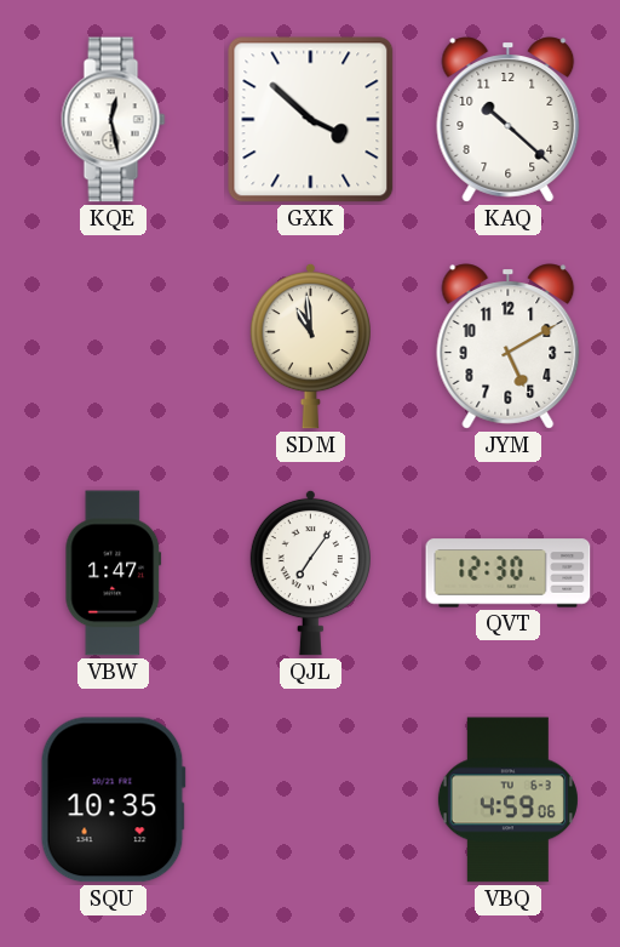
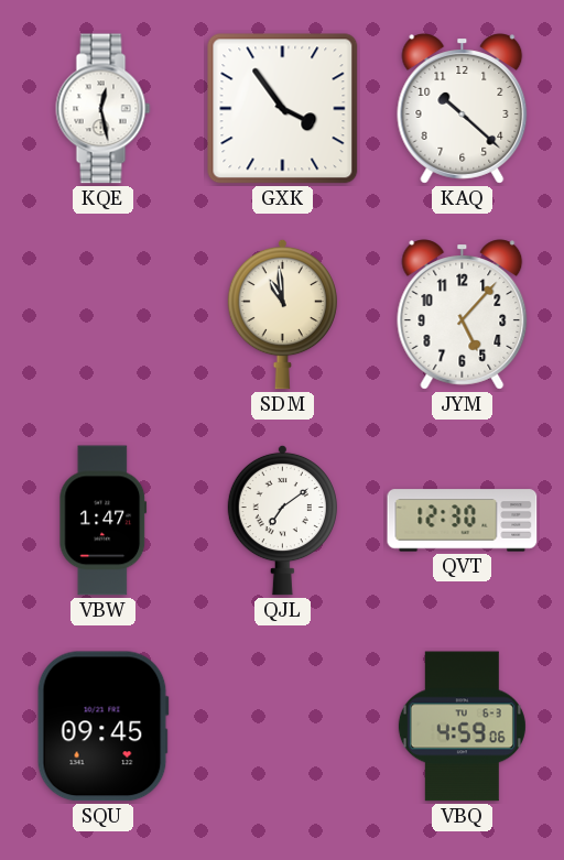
GXK: 3:52 -> 3:54
JYM: 5:10 -> 5:07
QJL: 7:06 -> 7:09
SQU: 10:35 -> 09:45
